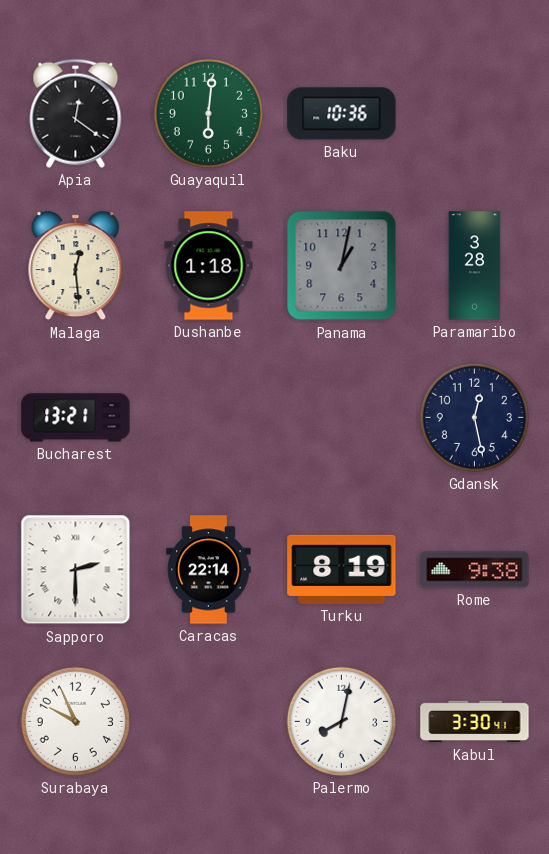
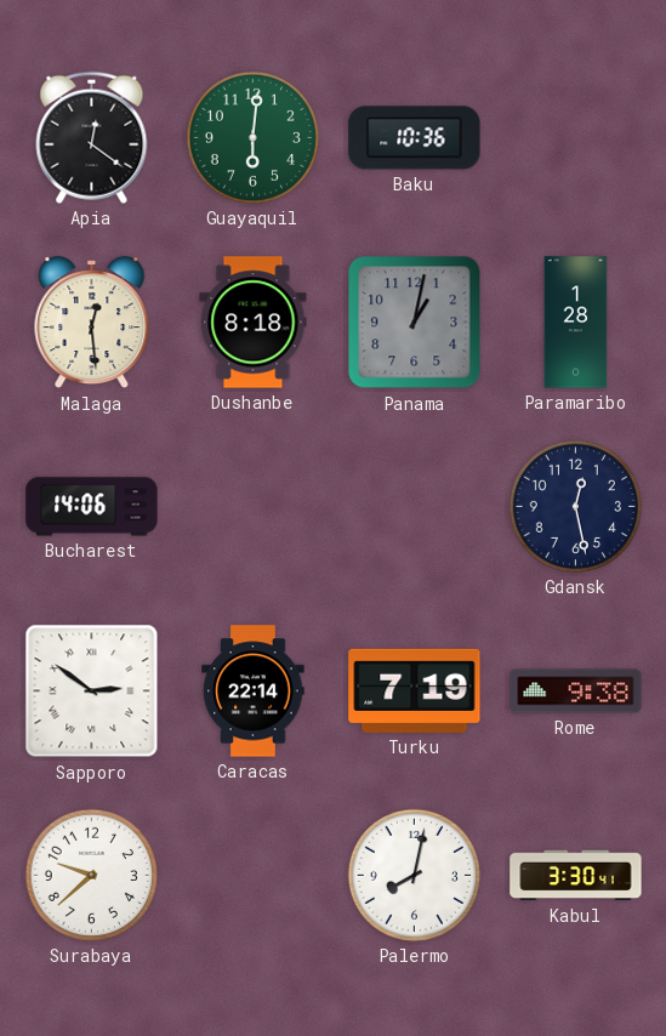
Dushanbe: 1:18 -> 8:18
Paramaribo: 3:28 -> 1:28
Bucharest: 13:21 -> 14:06
Sapporo: 2:30 -> 2:51
Turku: 8:19 -> 7:19
Surabaya: 9:56 -> 9:38
